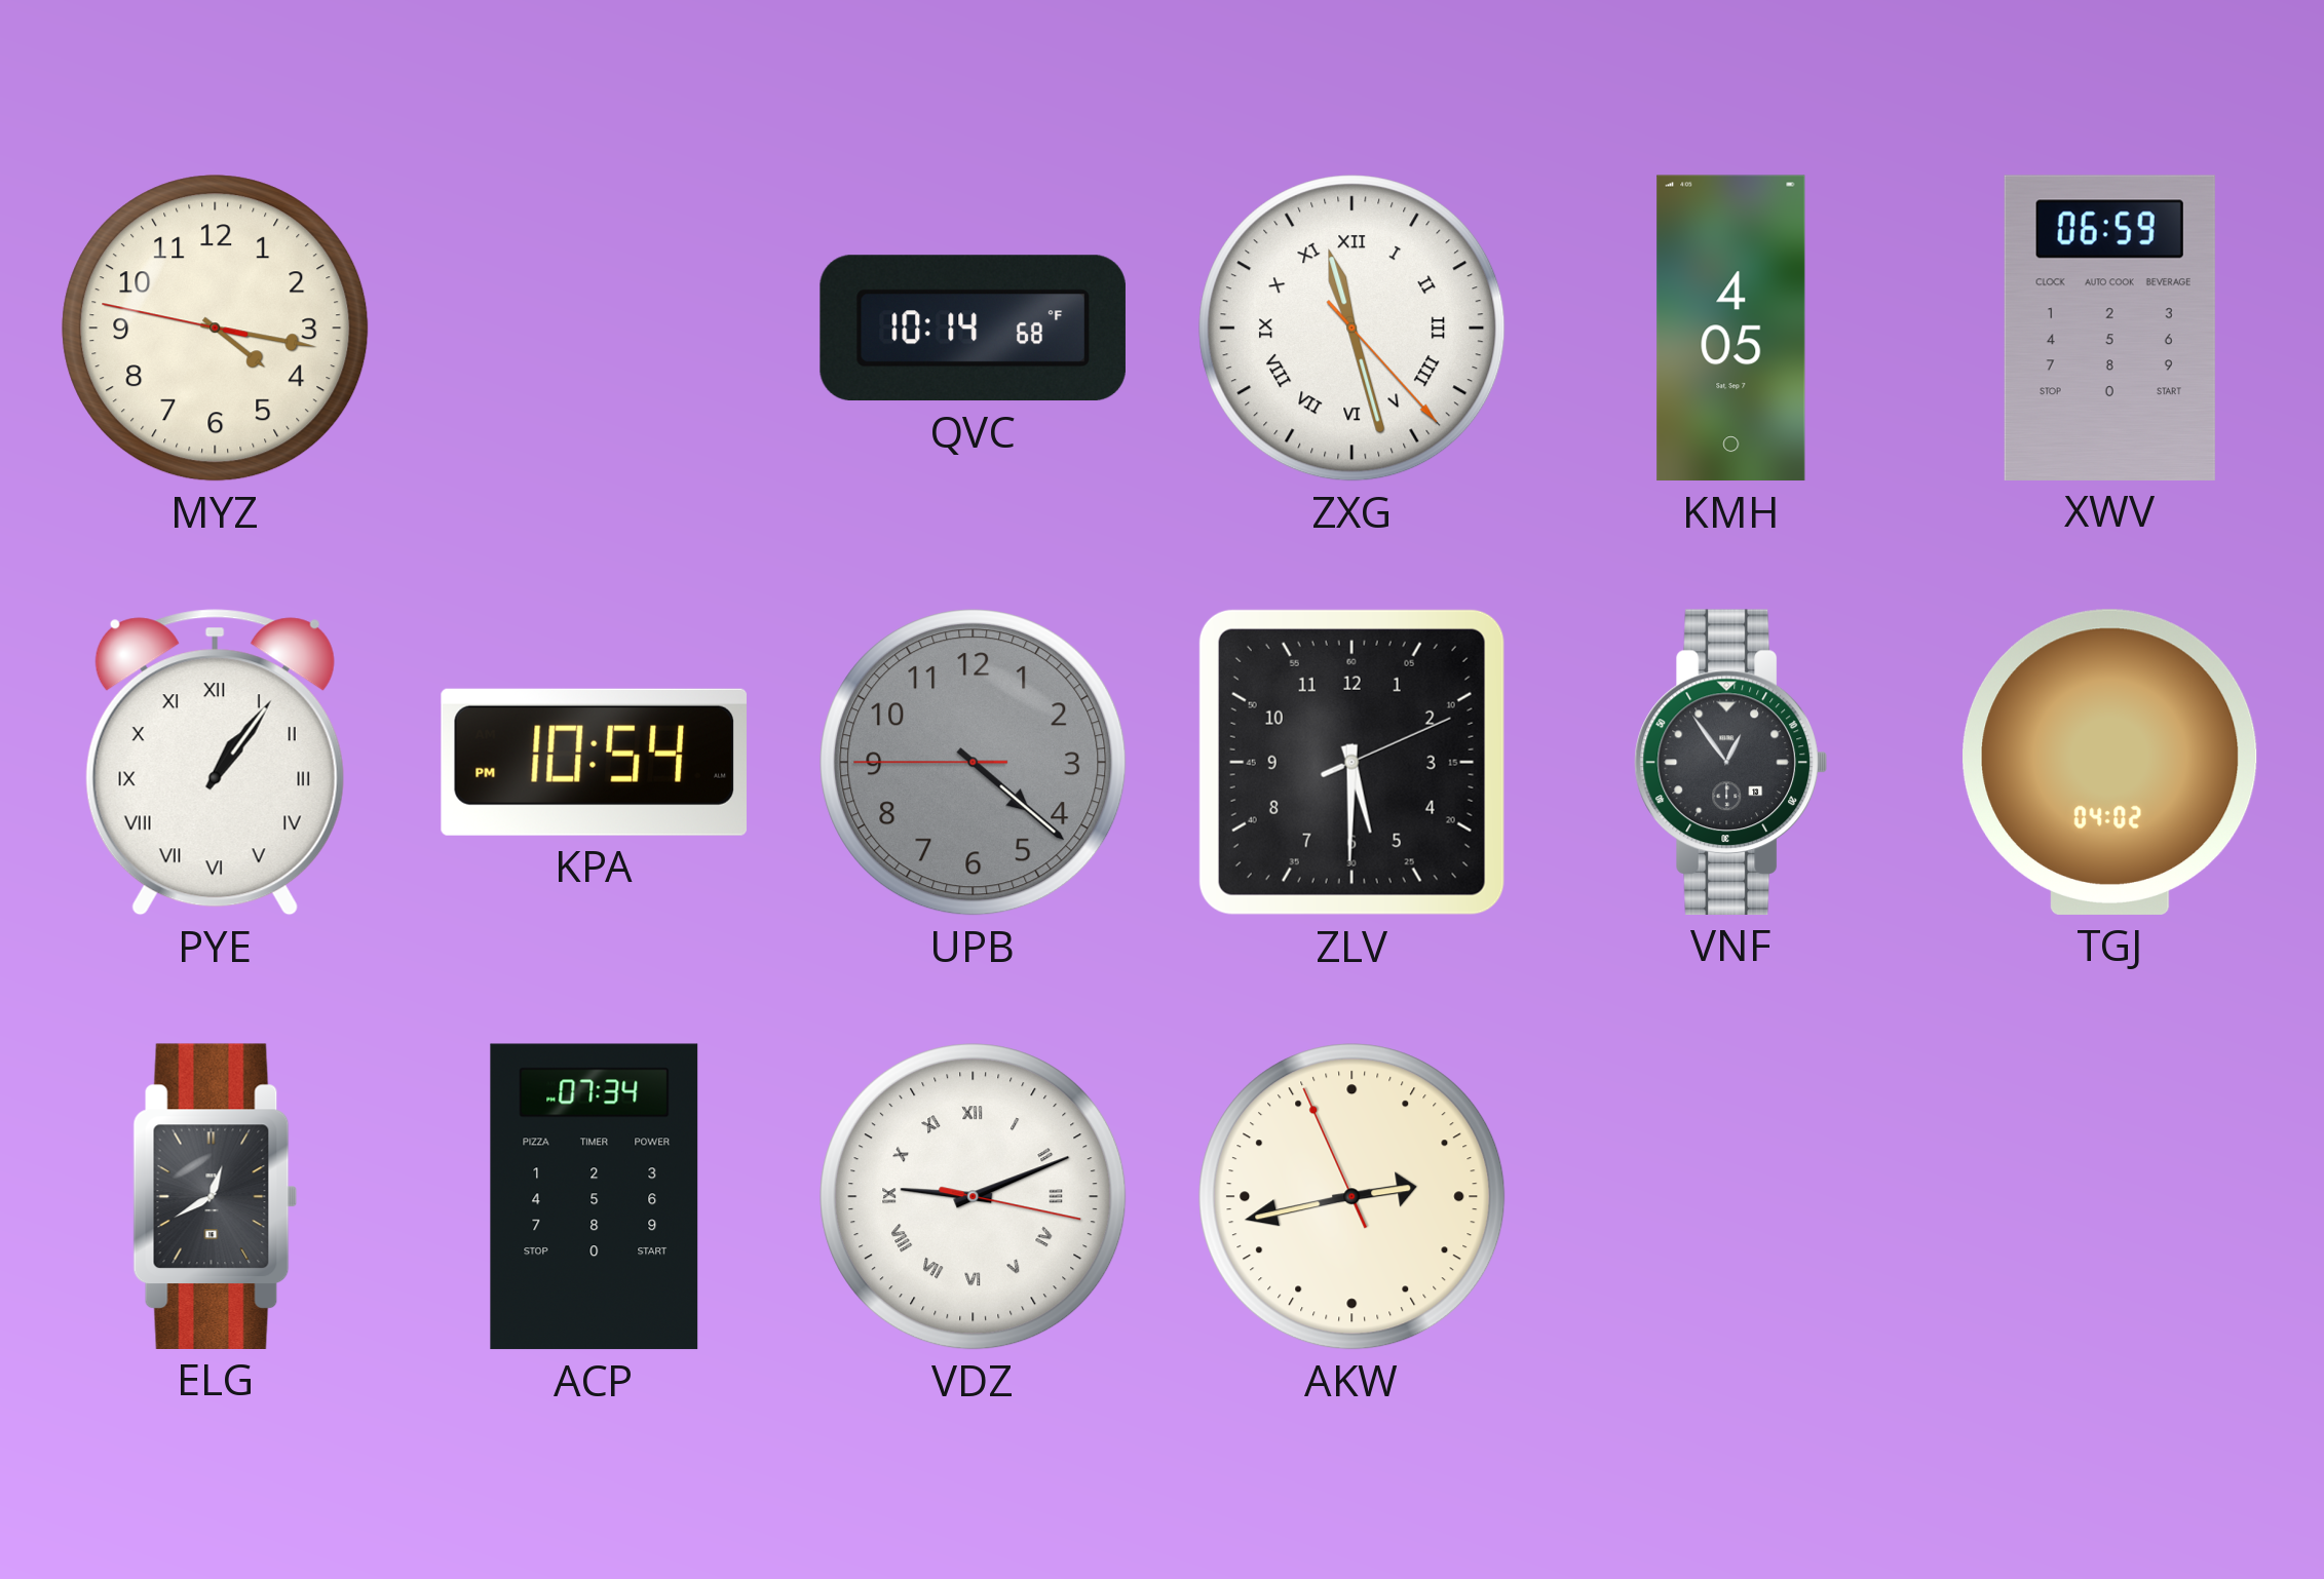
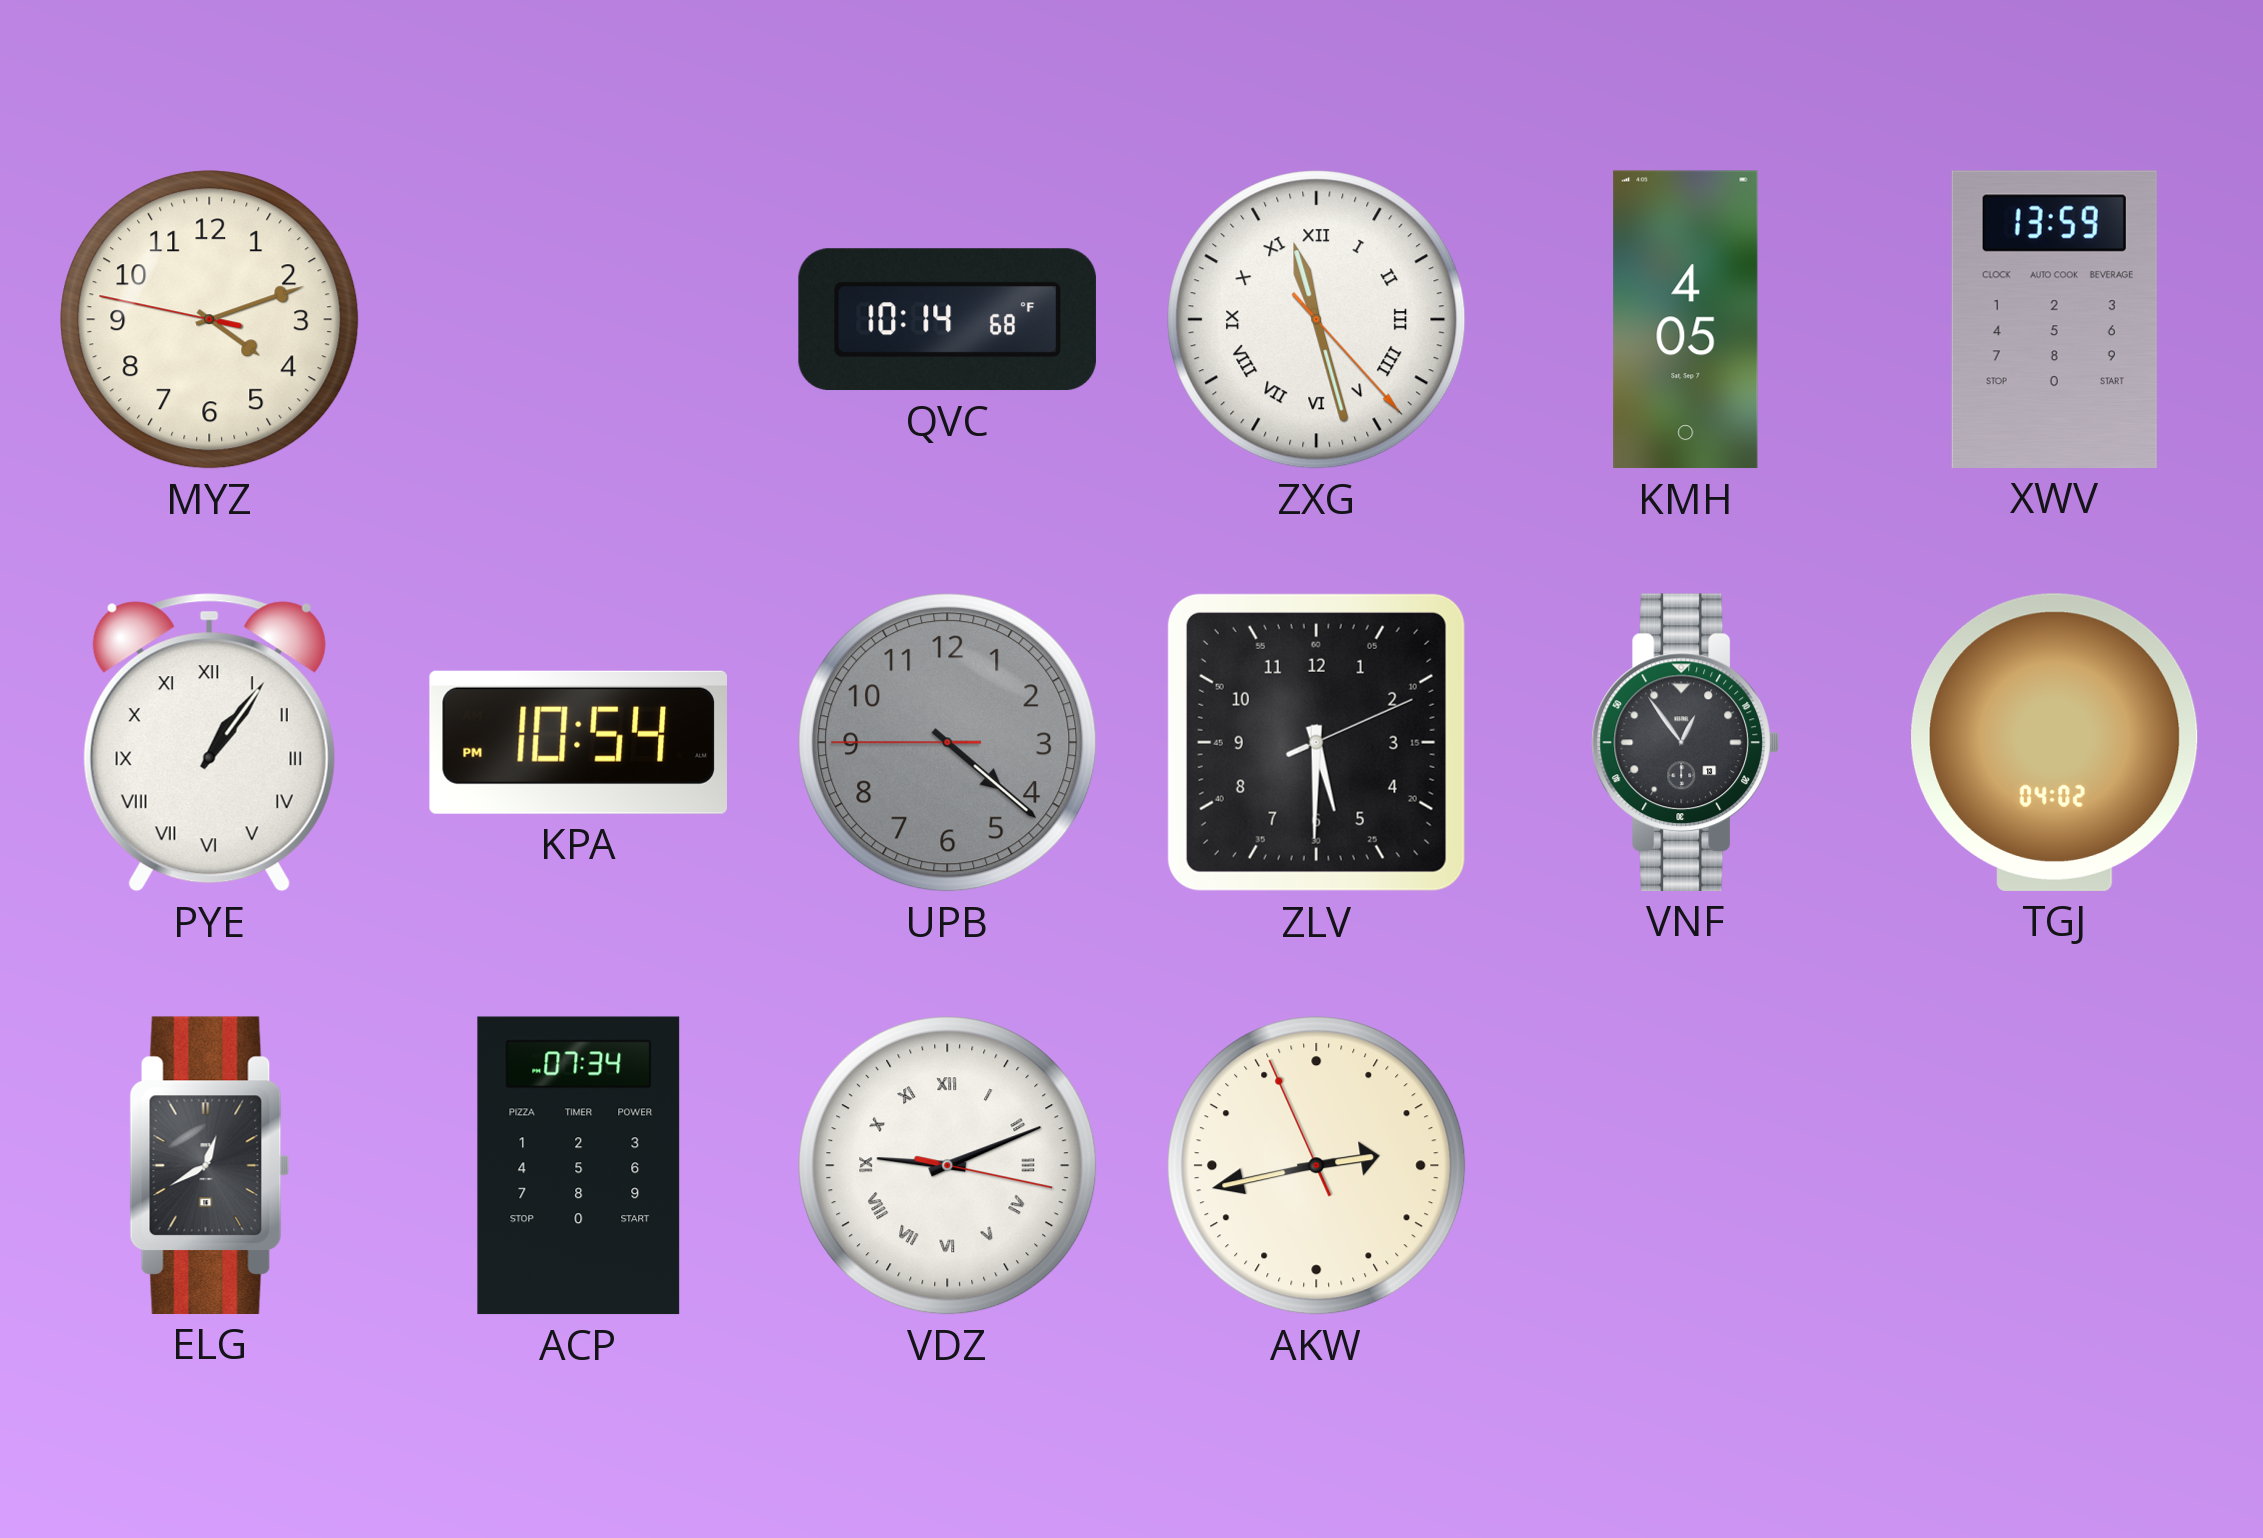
MYZ: 4:16 -> 4:11
XWV: 06:59 -> 13:59
